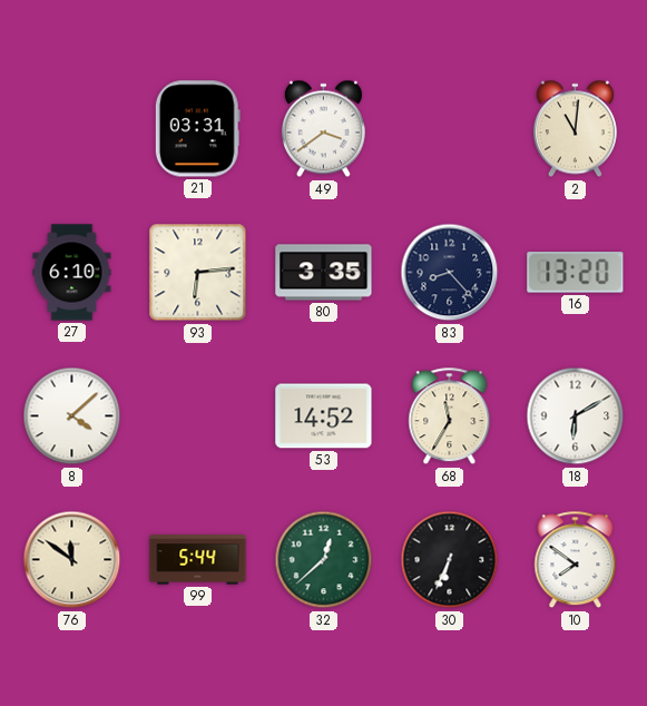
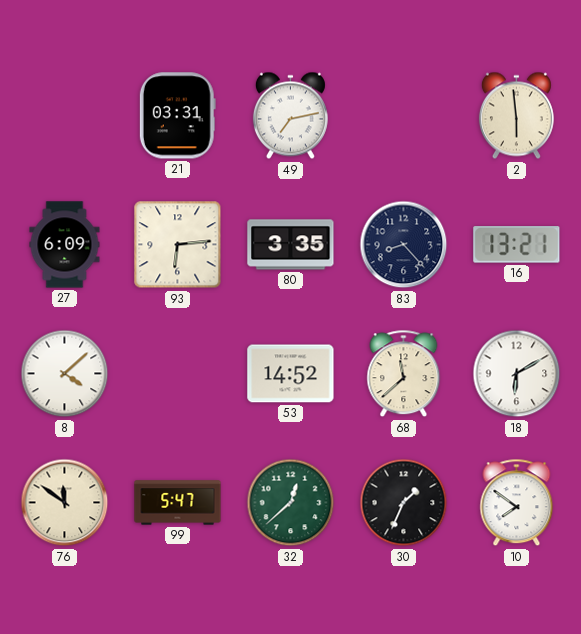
49: 3:39 -> 7:13
2: 11:01 -> 5:59
27: 6:10 -> 6:09
16: 13:20 -> 13:21
68: 11:35 -> 11:38
99: 5:44 -> 5:47
30: 6:34 -> 1:34
